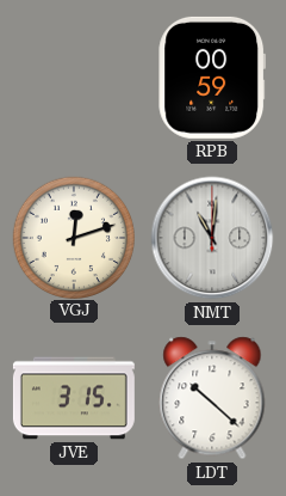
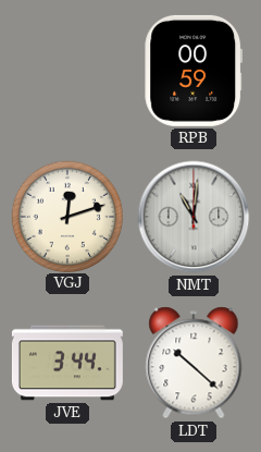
JVE: 3:15 -> 3:44
